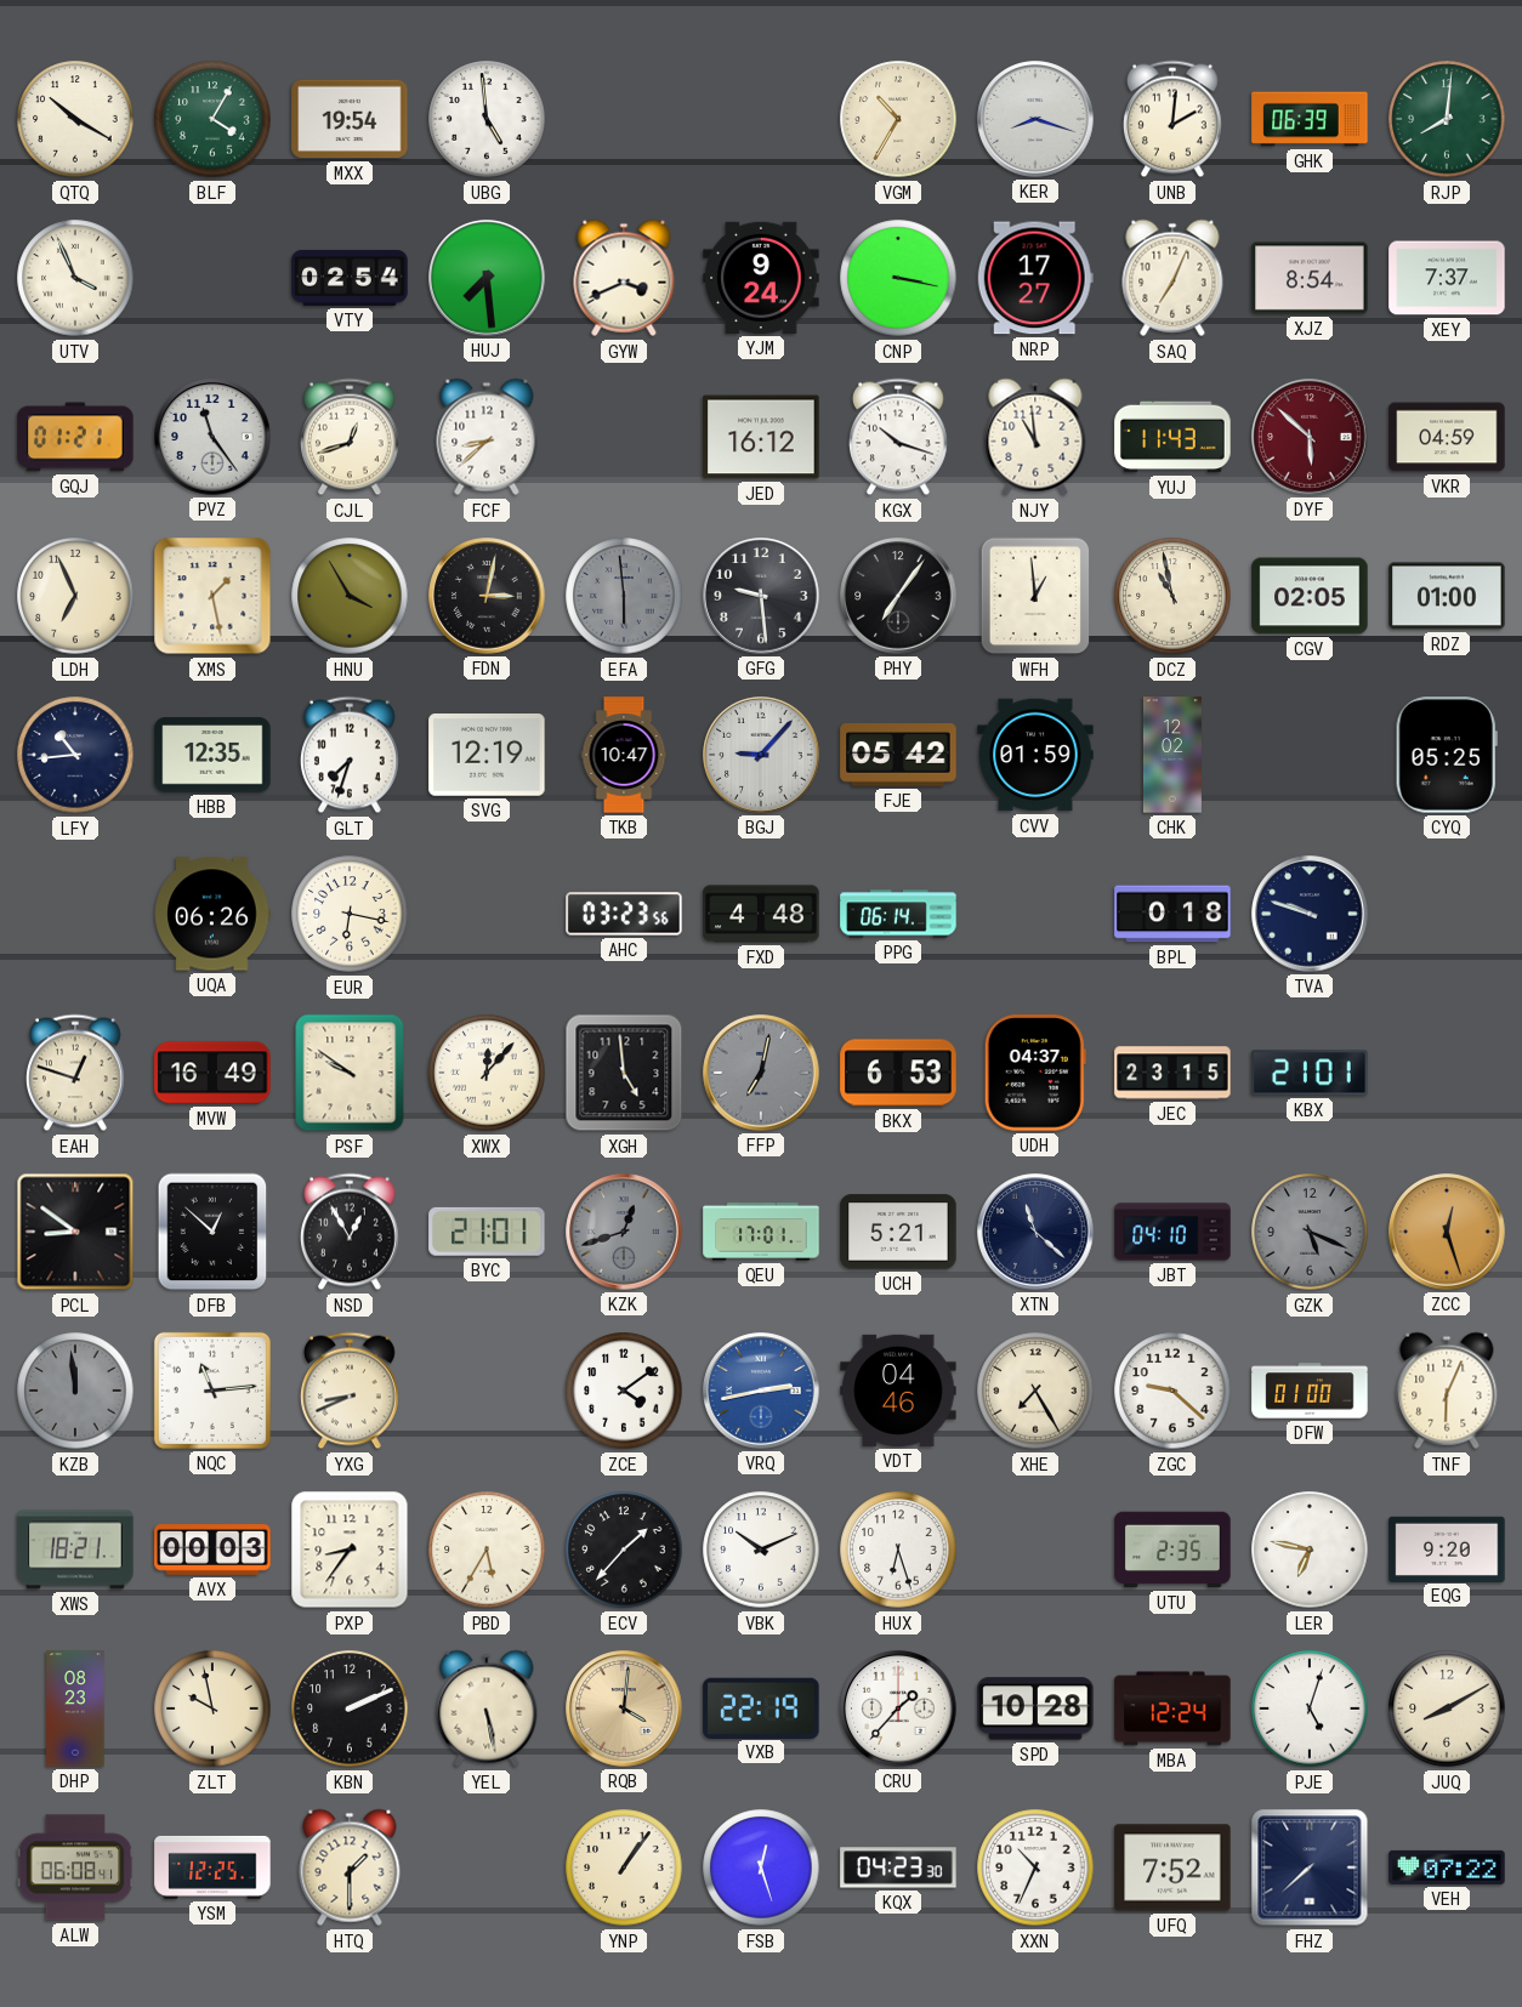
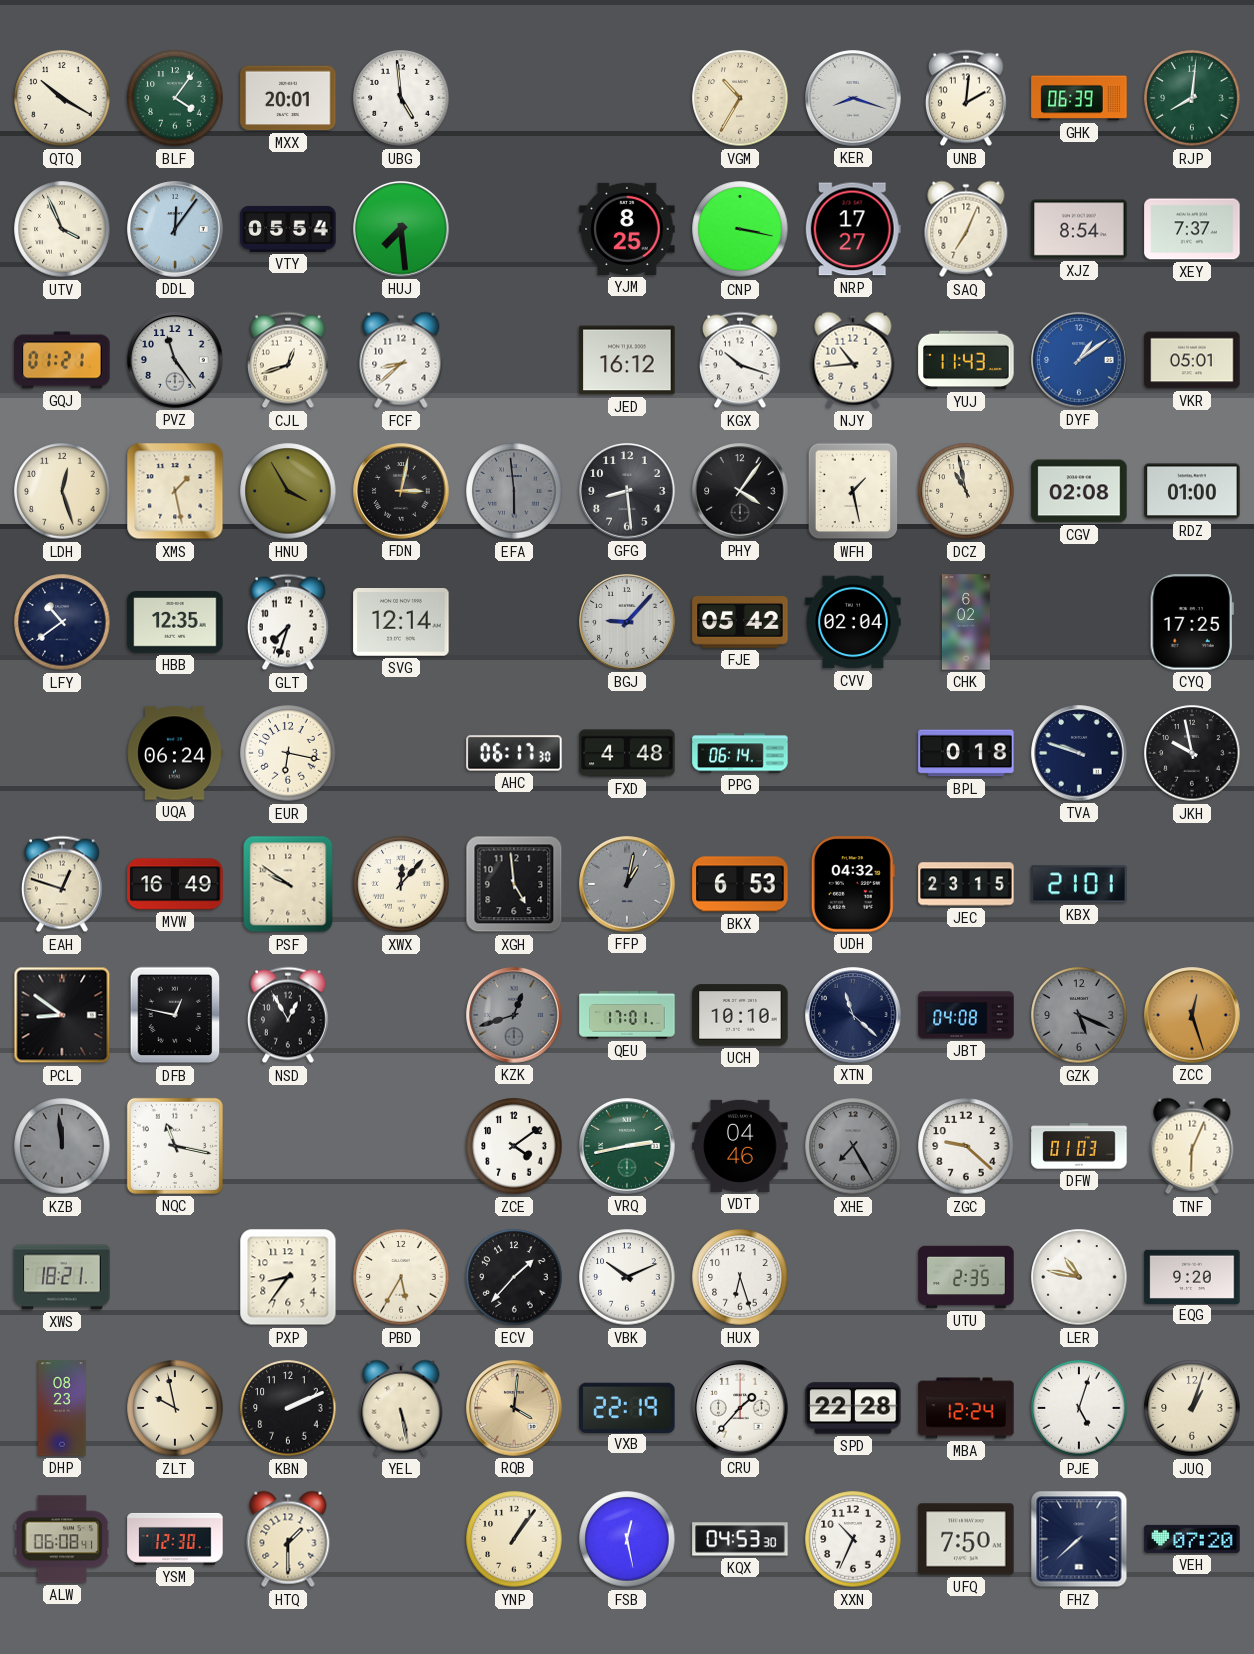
BLF: 4:05 -> 4:06
MXX: 19:54 -> 20:01
DDL: none -> 12:06
VTY: 02:54 -> 05:54
GYW: 3:41 -> none
YJM: 9:24 -> 8:25
NJY: 10:59 -> 10:44
DYF: 5:52 -> 1:09
DYF dial: burgundy -> blue
VKR: 04:59 -> 05:01
LDH: 6:56 -> 12:27
GFG: 9:29 -> 8:29
PHY: 7:06 -> 4:06
WFH: 12:59 -> 1:28
CGV: 02:05 -> 02:08
LFY: 10:44 -> 10:39
SVG: 12:19 -> 12:14
TKB: 10:47 -> none
CVV: 01:59 -> 02:04
CHK: 12:02 -> 6:02
CYQ: 05:25 -> 17:25
UQA: 06:26 -> 06:24
AHC: 03:23 -> 06:17
JKH: none -> 9:58
FFP: 7:02 -> 1:02
UDH: 04:37 -> 04:32
DFB: 12:52 -> 12:47
BYC: 21:01 -> none
UCH: 5:21 -> 10:10
JBT: 04:10 -> 04:08
NQC: 11:14 -> 11:17
YXG: 8:41 -> none
VRQ dial: blue -> green
XHE dial: cream -> grey
DFW: 01:00 -> 01:03
AVX: 00:03 -> none
LER: 6:47 -> 10:47
SPD: 10:28 -> 22:28
JUQ: 8:10 -> 1:03
YSM: 12:25 -> 12:30
FSB: 12:27 -> 12:28
KQX: 04:23 -> 04:53
UFQ: 7:52 -> 7:50
VEH: 07:22 -> 07:20
